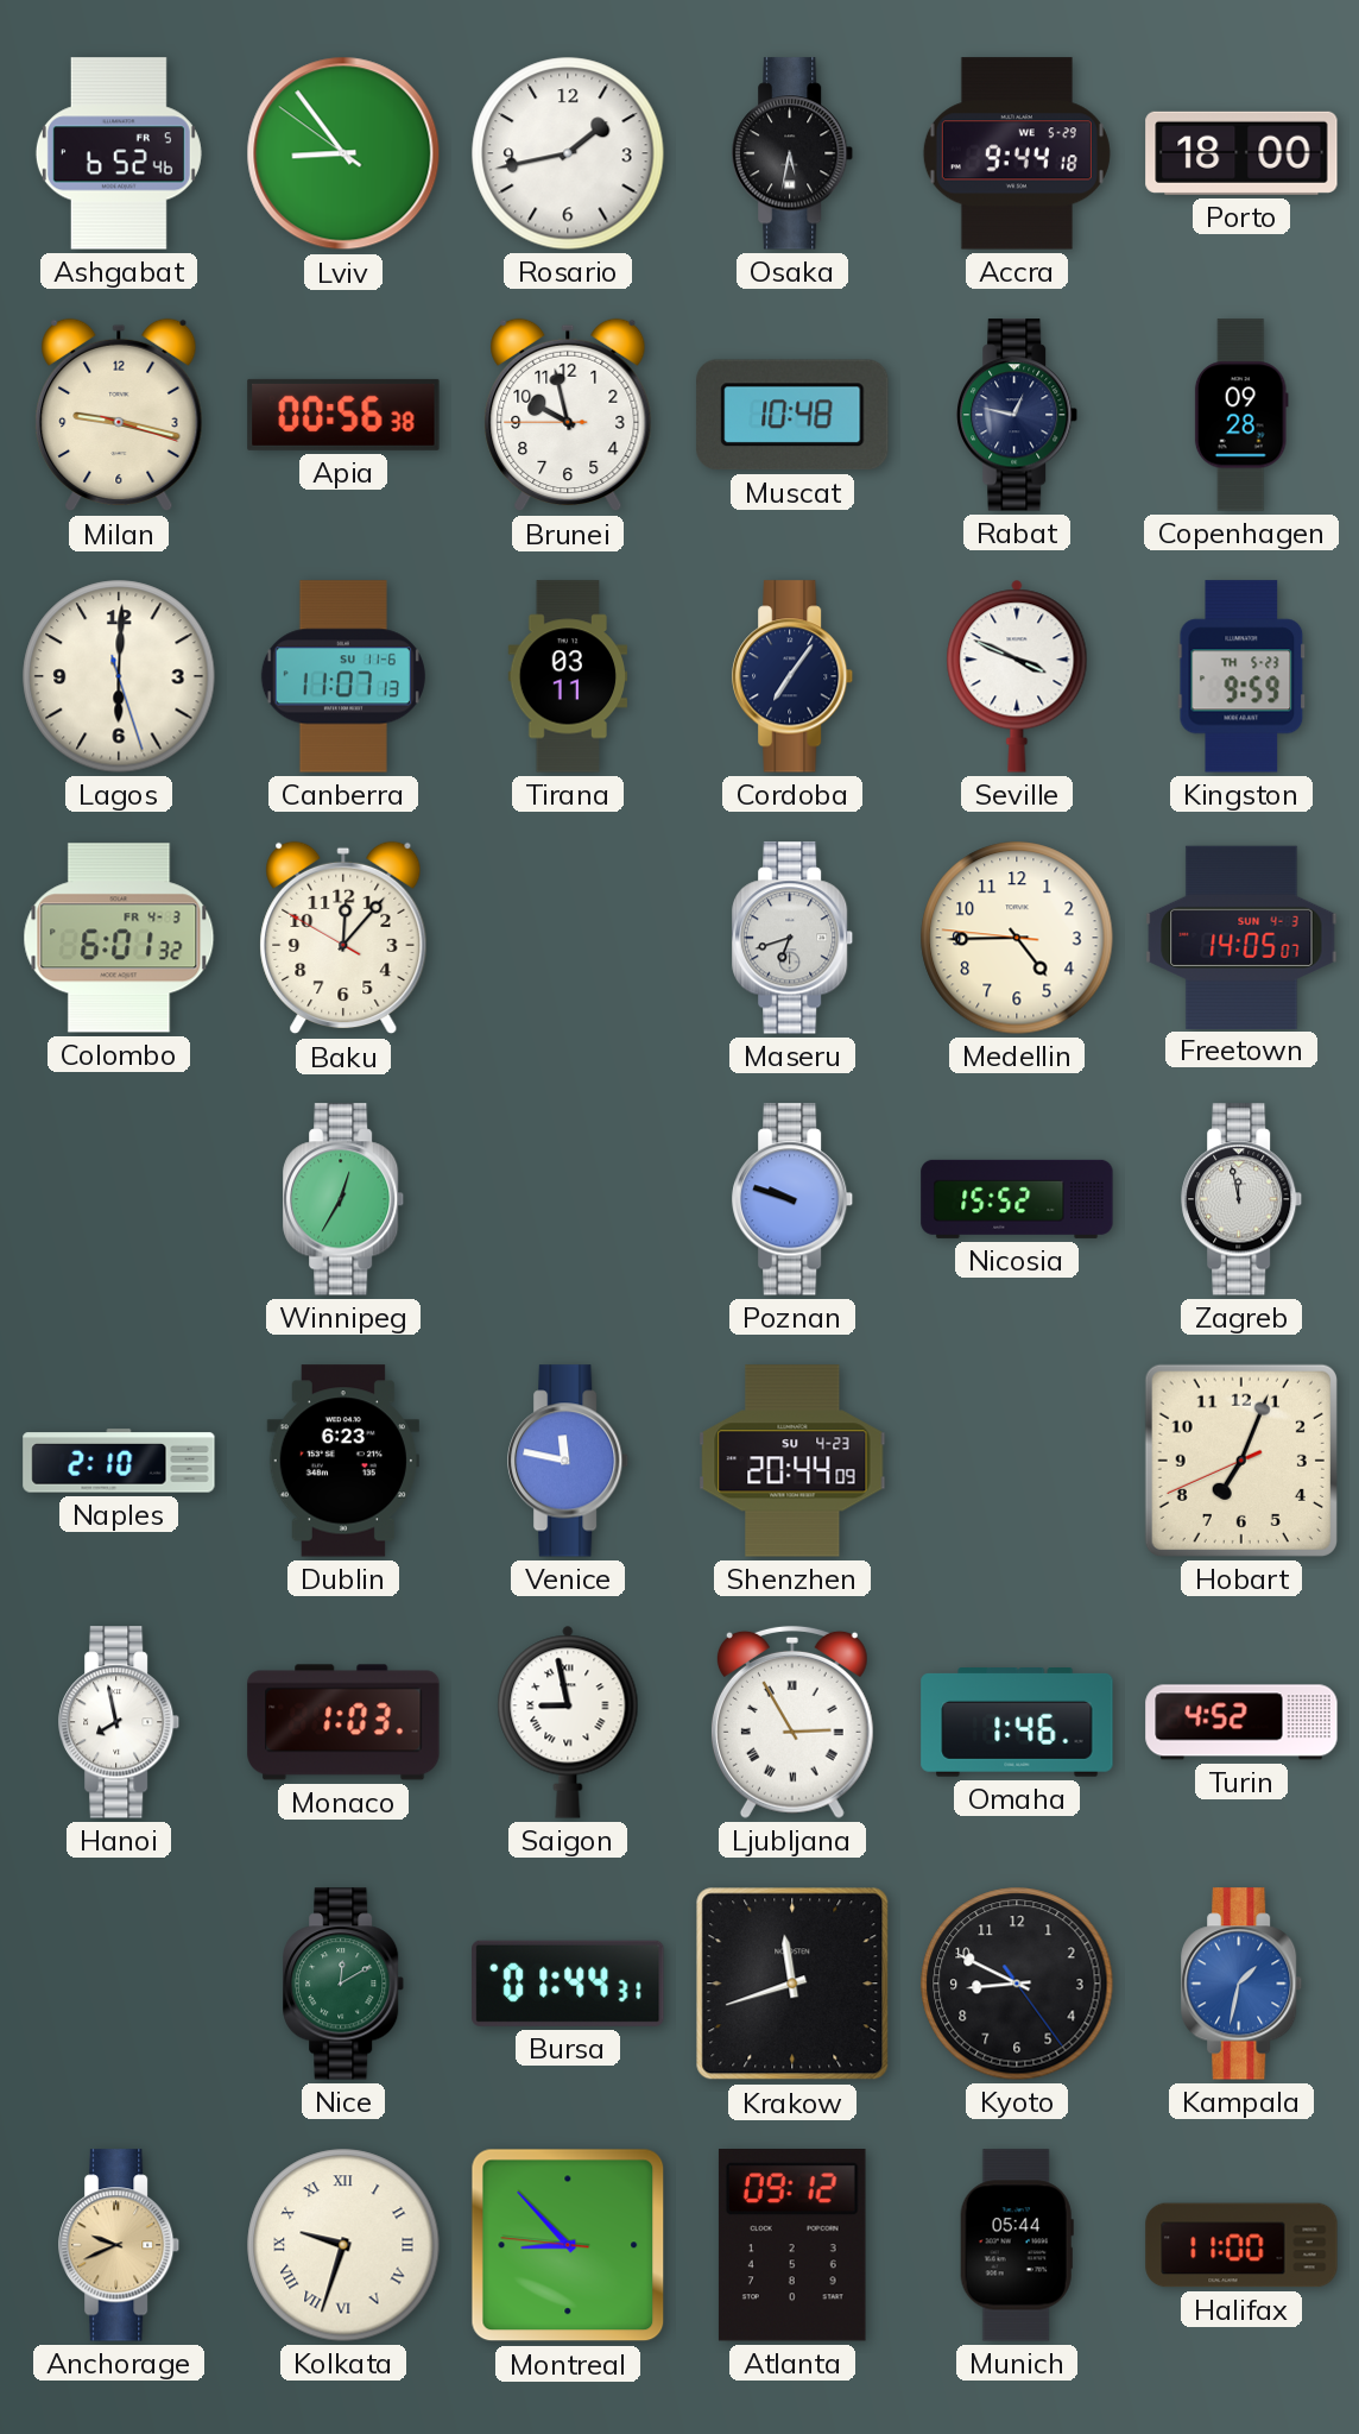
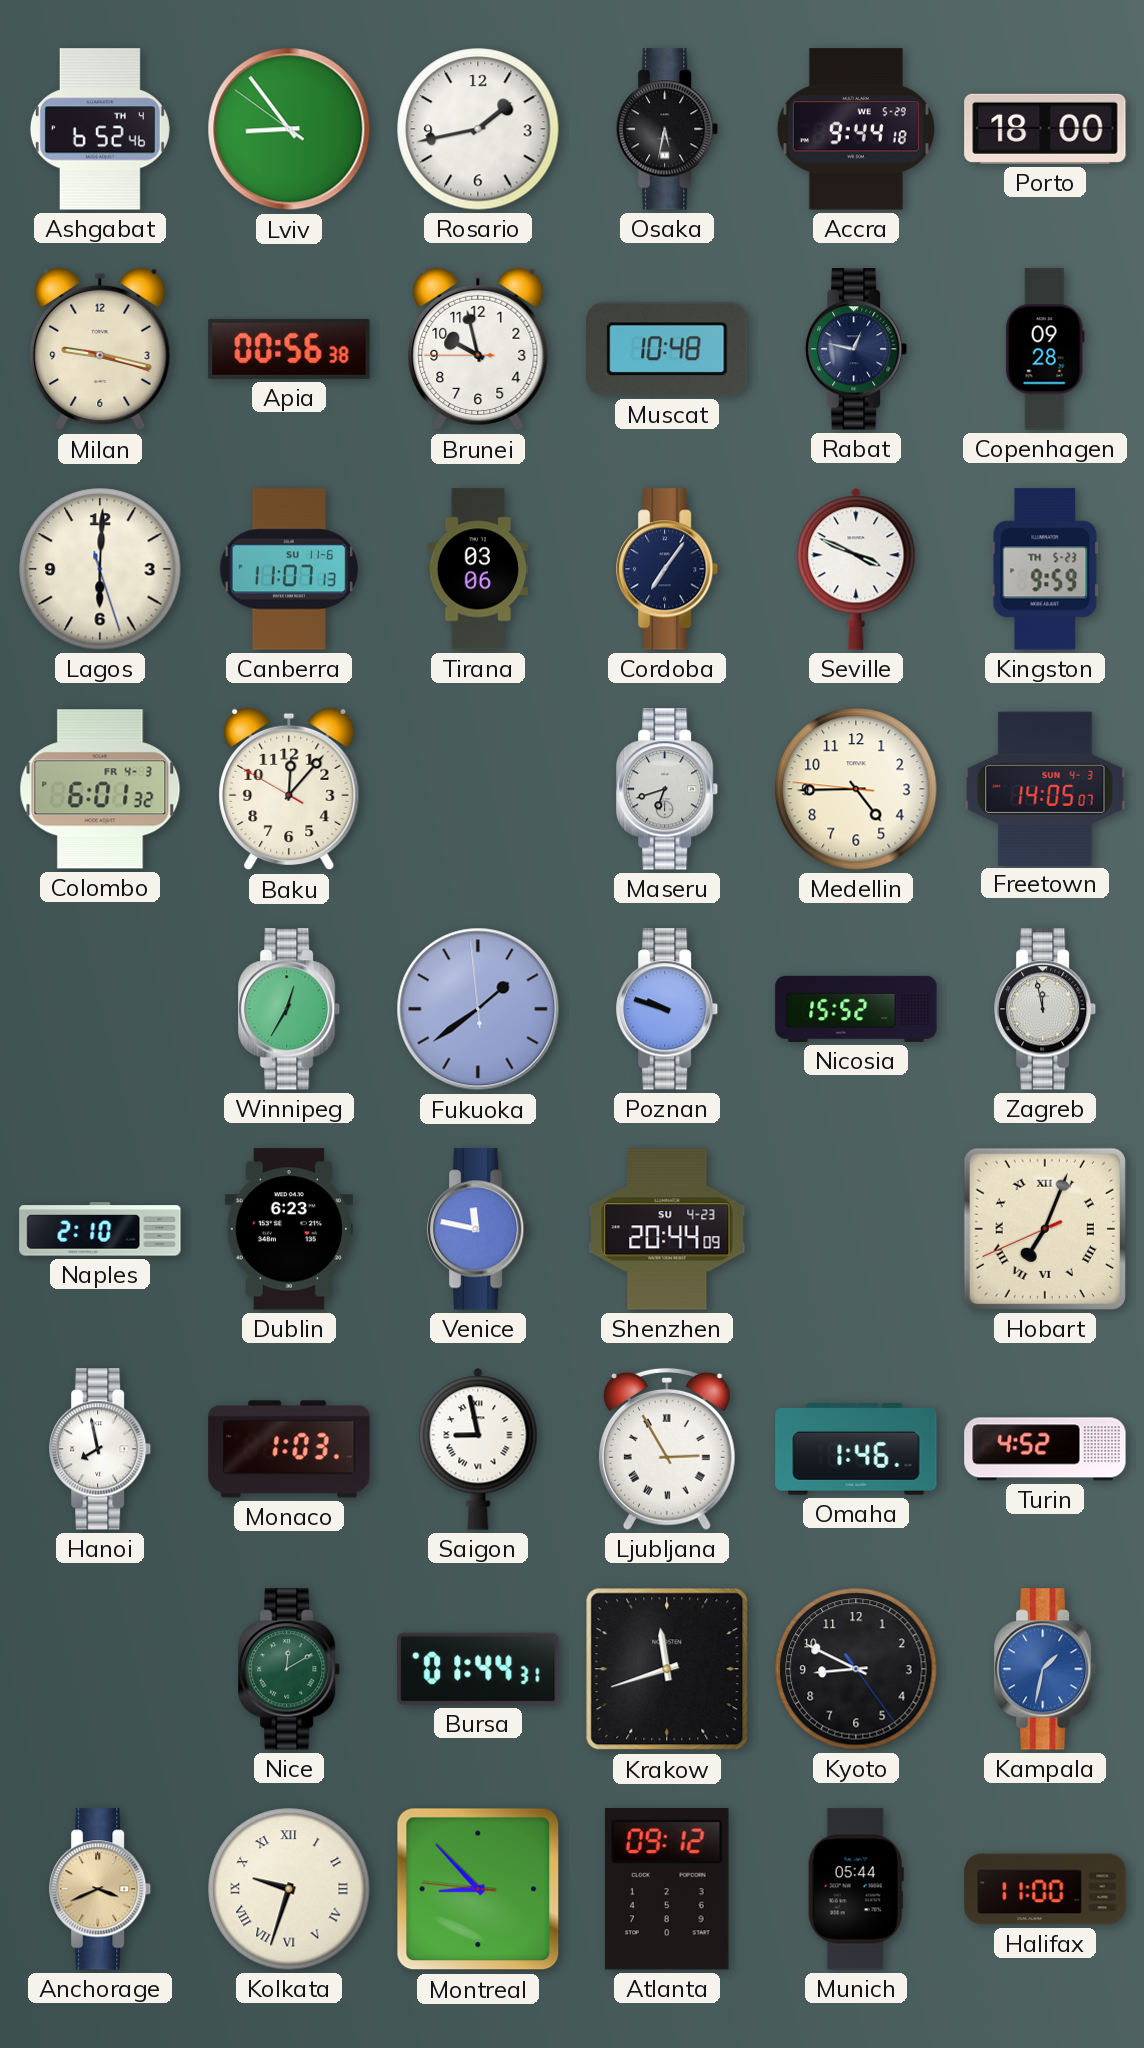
Ashgabat date: FR 5 -> TH 4
Tirana: 03:11 -> 03:06
Fukuoka: none -> 1:38
Hobart numerals: Arabic -> Roman
Anchorage: 9:41 -> 3:41
